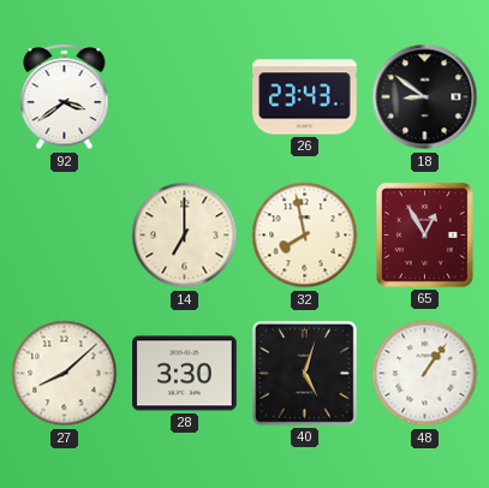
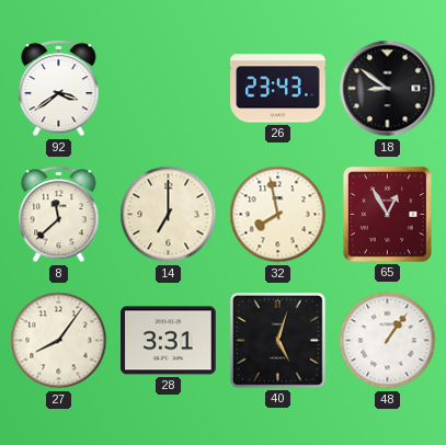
8: none -> 11:38
27: 8:08 -> 8:06
28: 3:30 -> 3:31
